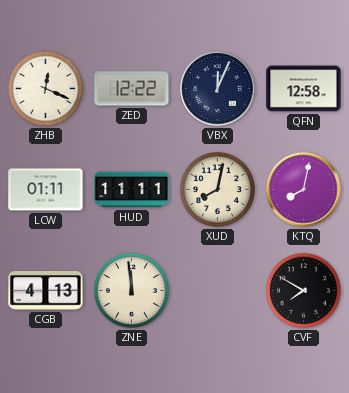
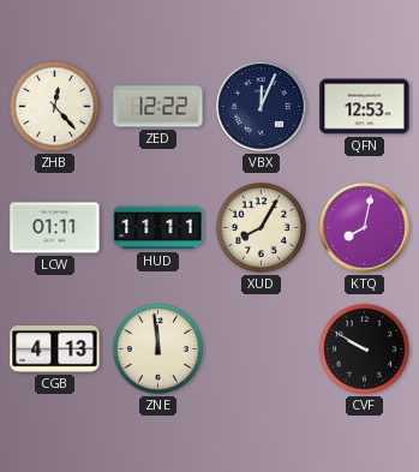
ZHB: 12:19 -> 12:23
QFN: 12:58 -> 12:53
XUD: 8:02 -> 8:05
CVF: 7:50 -> 9:50
